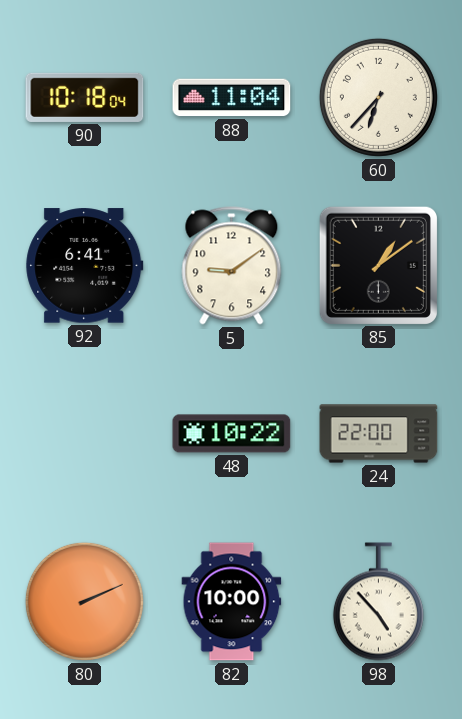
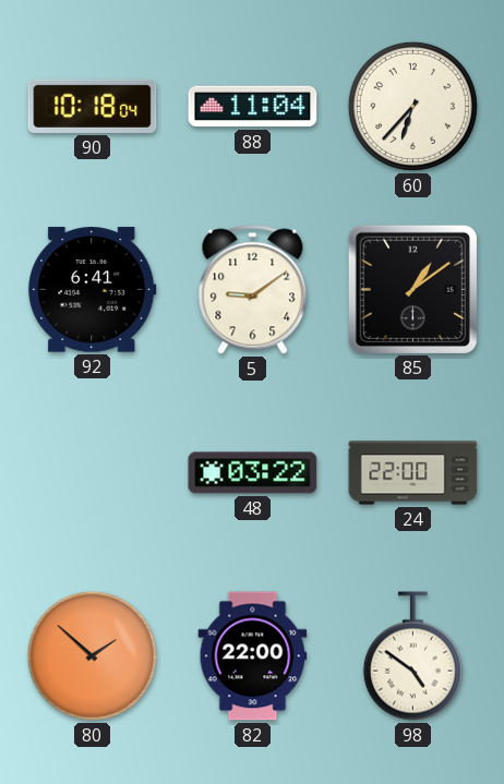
48: 10:22 -> 03:22
80: 2:11 -> 1:52
82: 10:00 -> 22:00
98: 4:53 -> 4:51
